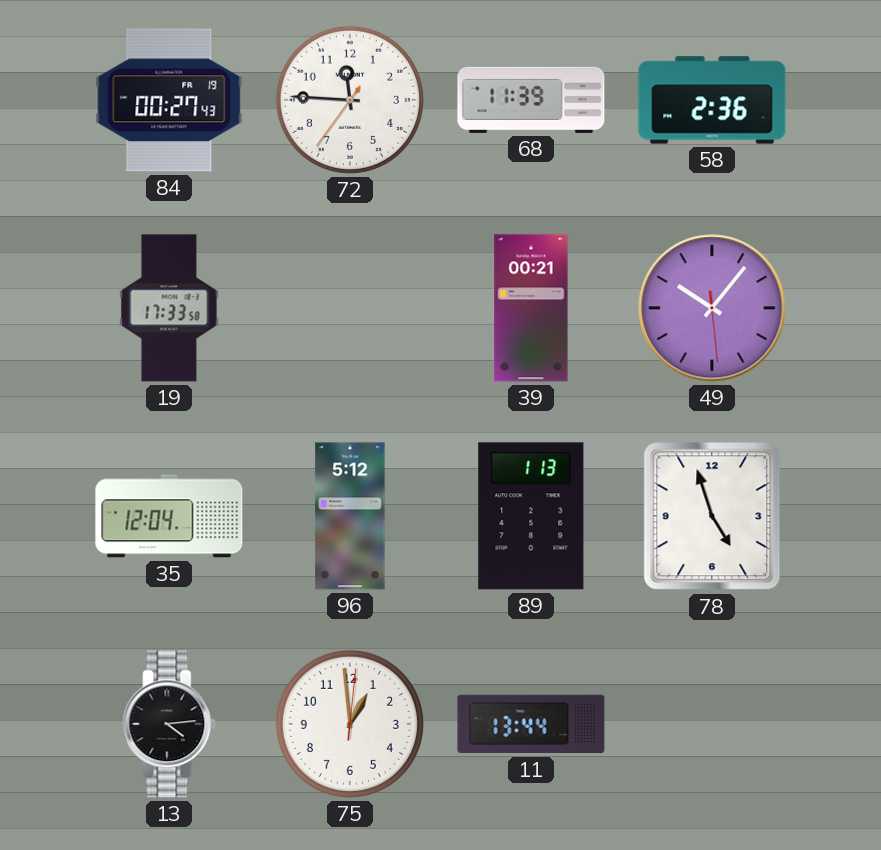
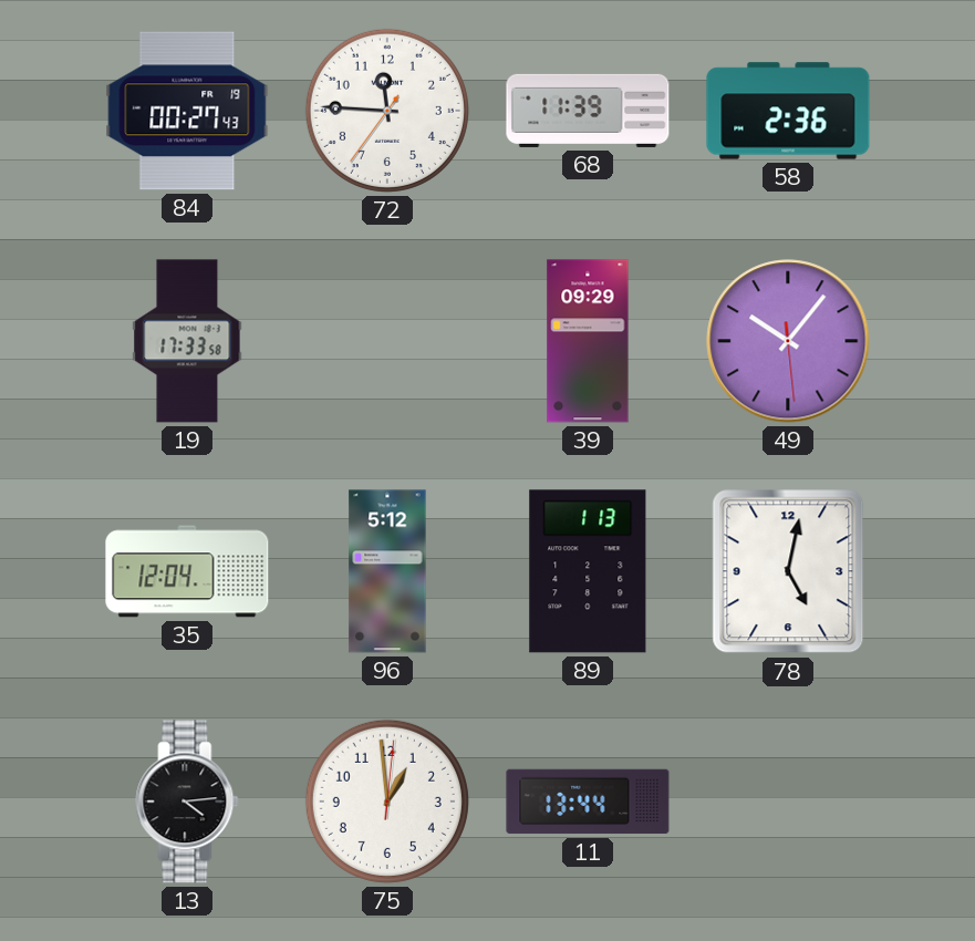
39: 00:21 -> 09:29
78: 4:57 -> 5:02
